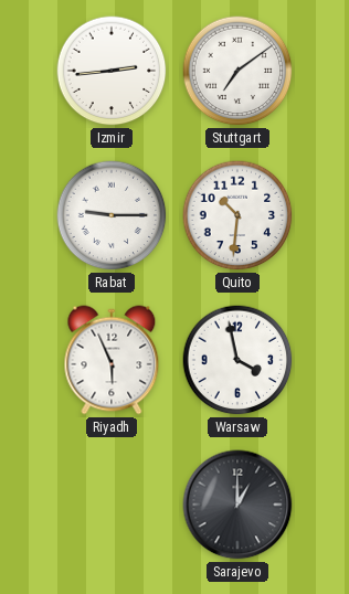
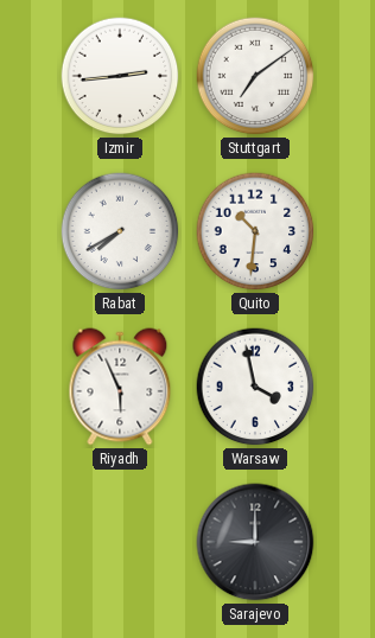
Rabat: 9:15 -> 7:40
Sarajevo: 1:00 -> 9:00
